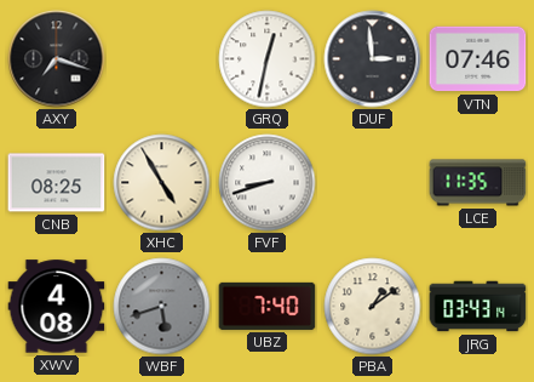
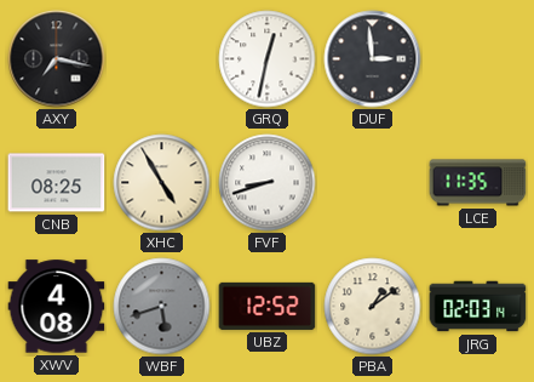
AXY: 7:18 -> 7:17
VTN: 07:46 -> none
UBZ: 7:40 -> 12:52
JRG: 03:43 -> 02:03
